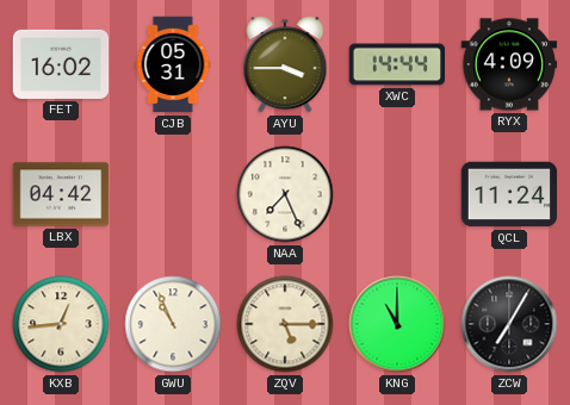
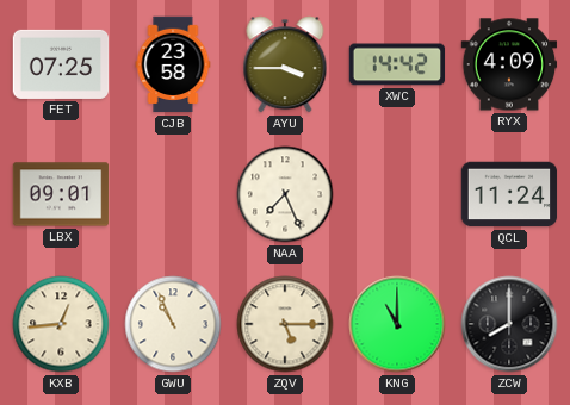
FET: 16:02 -> 07:25
CJB: 05:31 -> 23:58
XWC: 14:44 -> 14:42
LBX: 04:42 -> 09:01
ZCW: 7:05 -> 8:00
